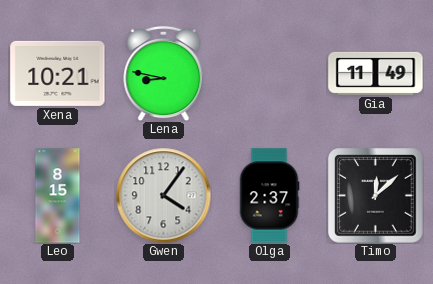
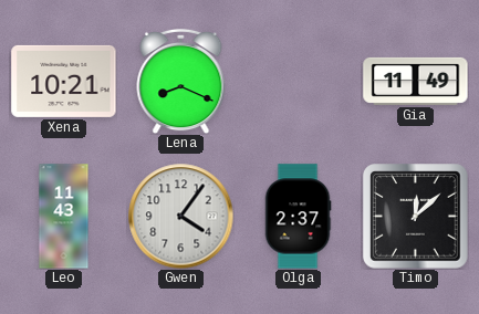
Lena: 8:47 -> 8:19
Leo: 8:15 -> 11:43
